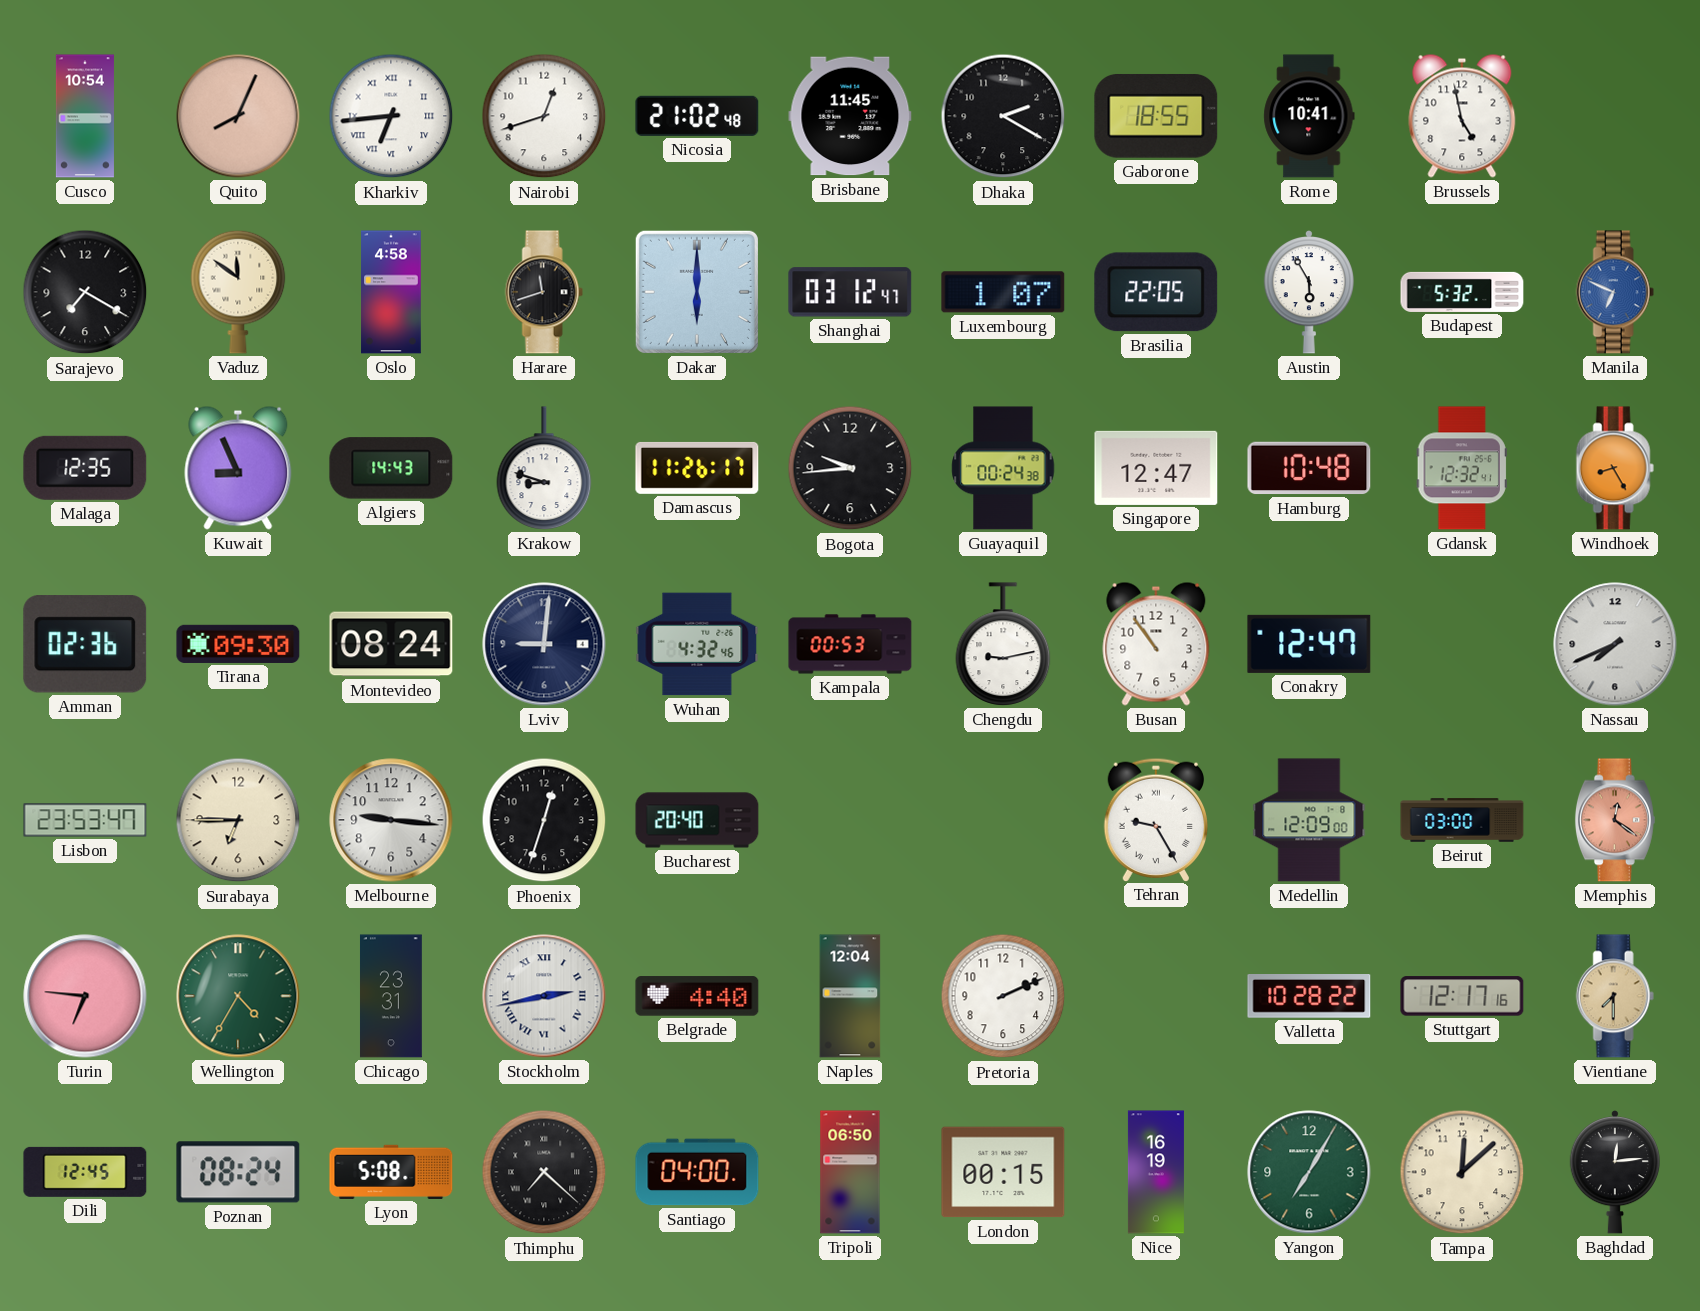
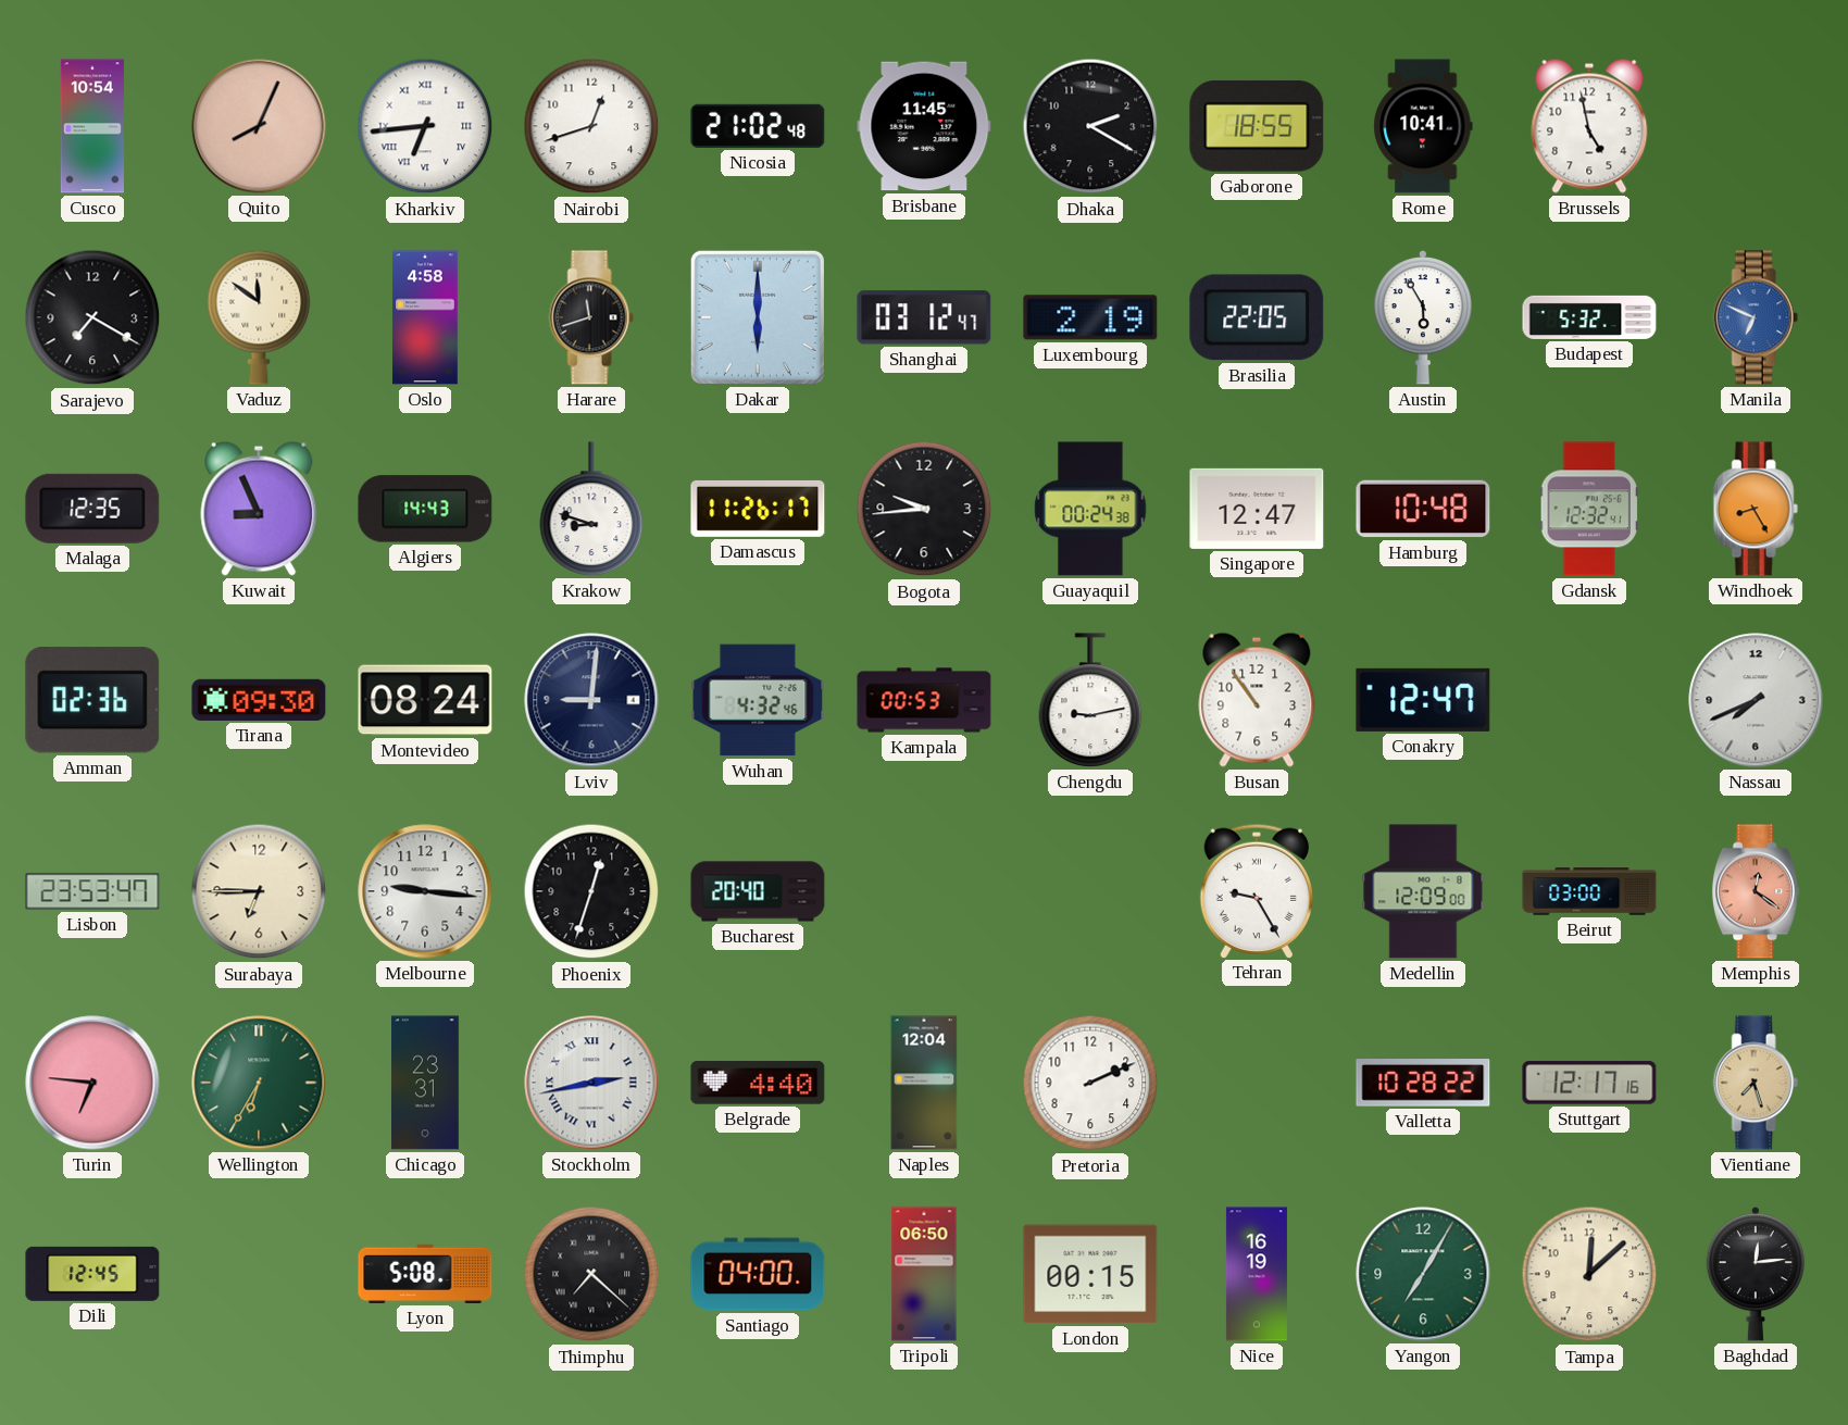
Luxembourg: 1:07 -> 2:19
Wellington: 4:35 -> 6:35
Vientiane: 7:30 -> 7:27
Poznan: 08:24 -> none
